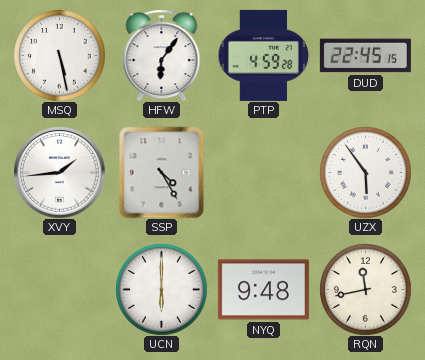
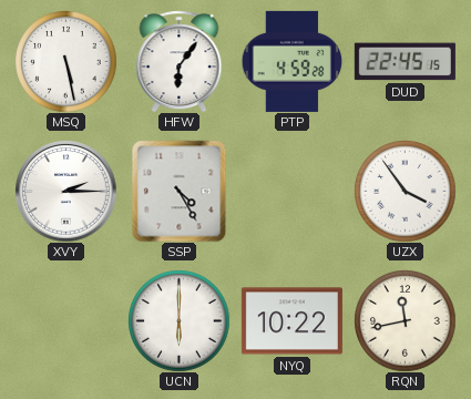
XVY: 1:44 -> 2:15
UZX: 5:54 -> 3:54
NYQ: 9:48 -> 10:22
